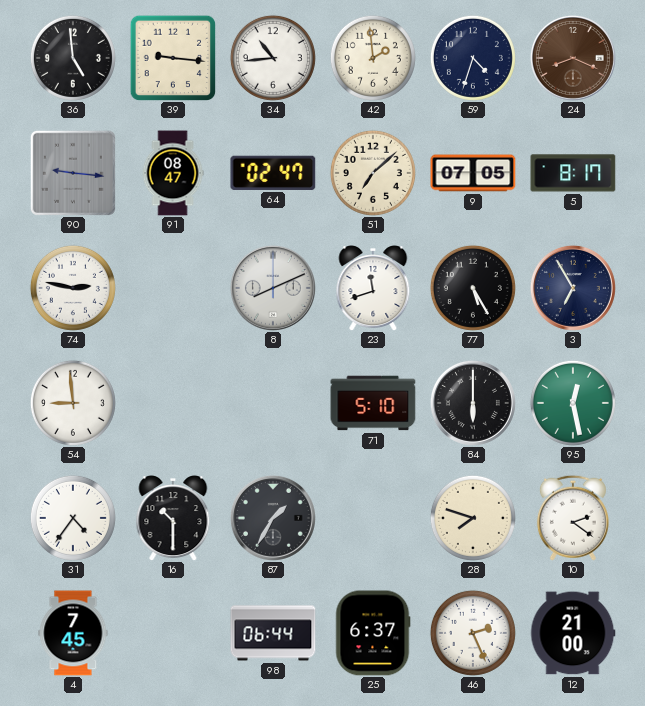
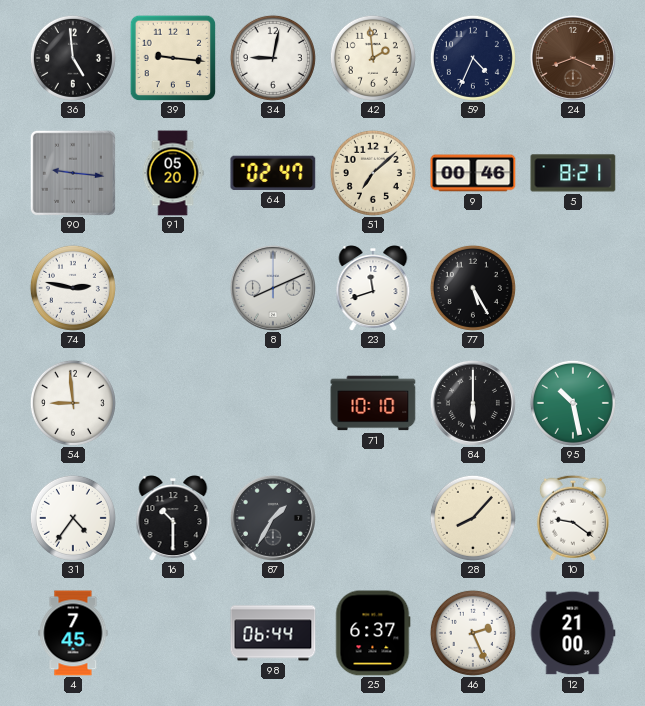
34: 10:44 -> 9:02
59: 4:33 -> 4:34
91: 08:47 -> 05:20
9: 07:05 -> 00:46
5: 8:17 -> 8:21
3: 6:55 -> none
71: 5:10 -> 10:10
95: 12:28 -> 10:28
28: 7:48 -> 8:07
10: 2:21 -> 9:21
